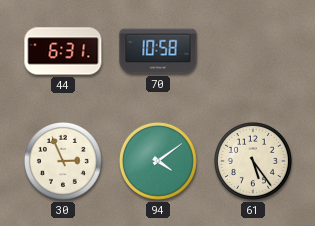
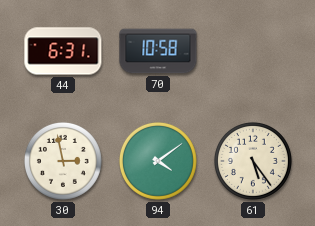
30: 2:56 -> 2:58
